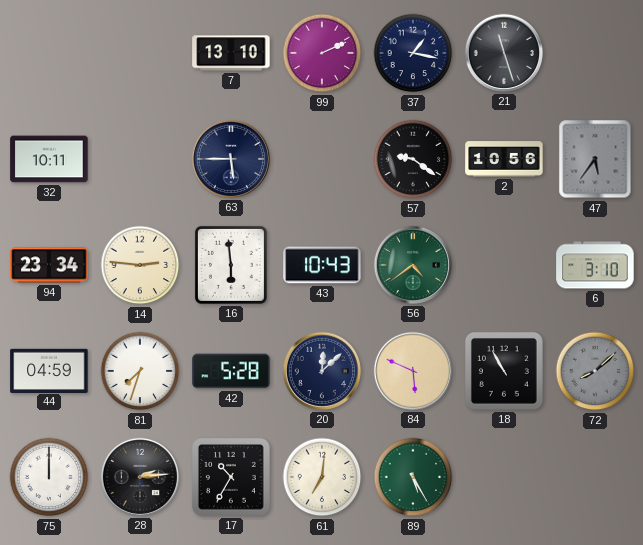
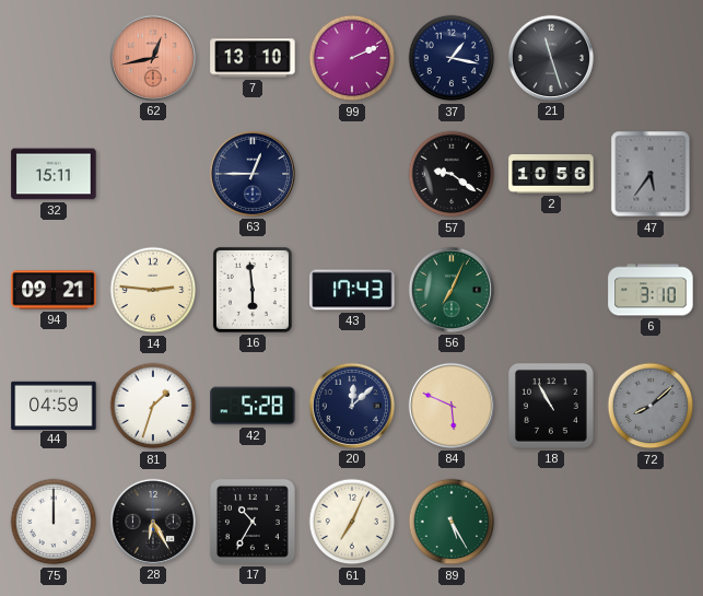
62: none -> 12:43
32: 10:11 -> 15:11
63: 5:45 -> 12:45
94: 23:34 -> 09:21
43: 10:43 -> 17:43
56: 4:39 -> 7:04
81: 7:33 -> 1:33
28: 2:14 -> 6:25
61: 7:01 -> 7:04
